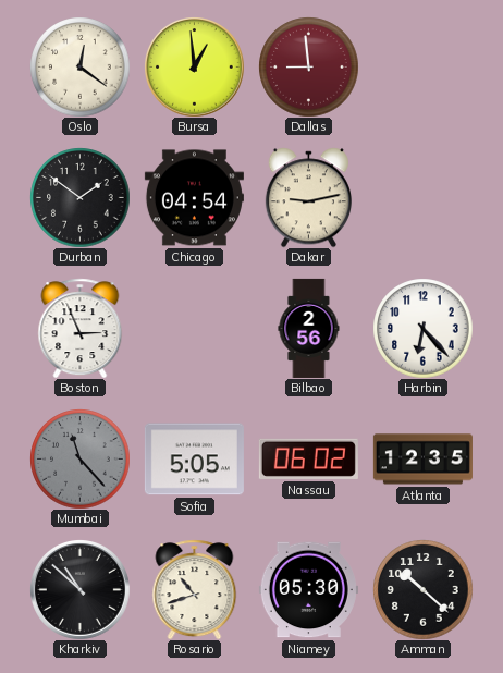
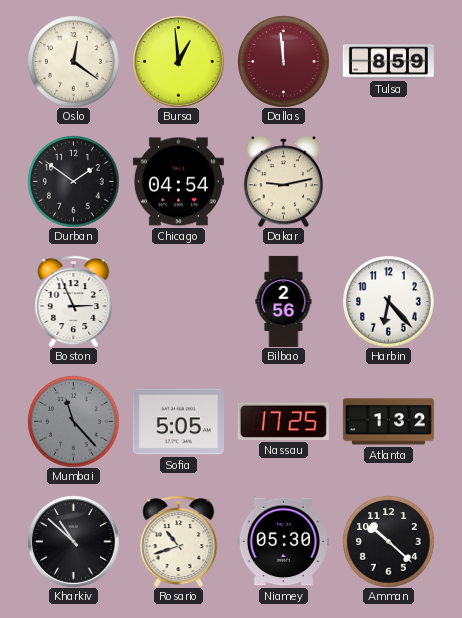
Dallas: 8:59 -> 11:59
Tulsa: none -> 8:59
Nassau: 06:02 -> 17:25
Atlanta: 12:35 -> 1:32
